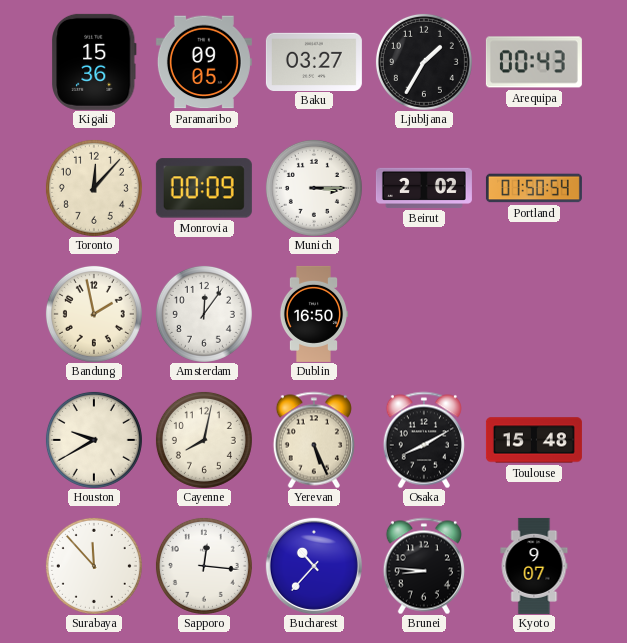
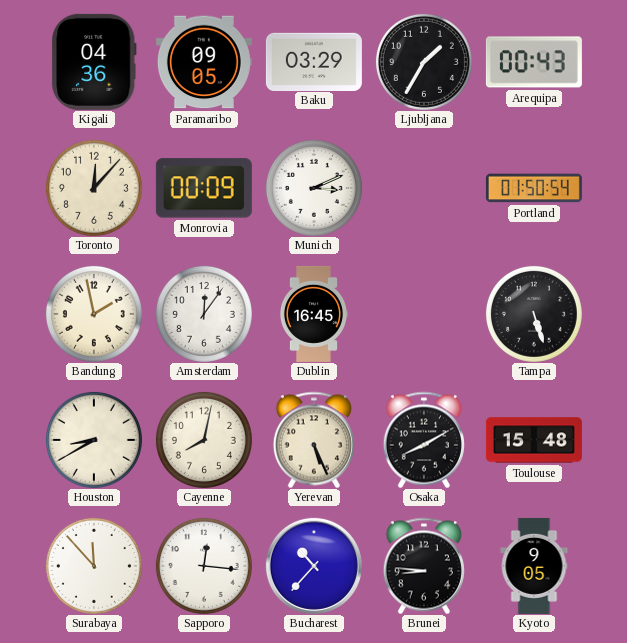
Kigali: 15:36 -> 04:36
Baku: 03:27 -> 03:29
Munich: 3:15 -> 3:11
Beirut: 2:02 -> none
Dublin: 16:50 -> 16:45
Tampa: none -> 5:27
Houston: 9:40 -> 8:40
Kyoto: 9:07 -> 9:05
